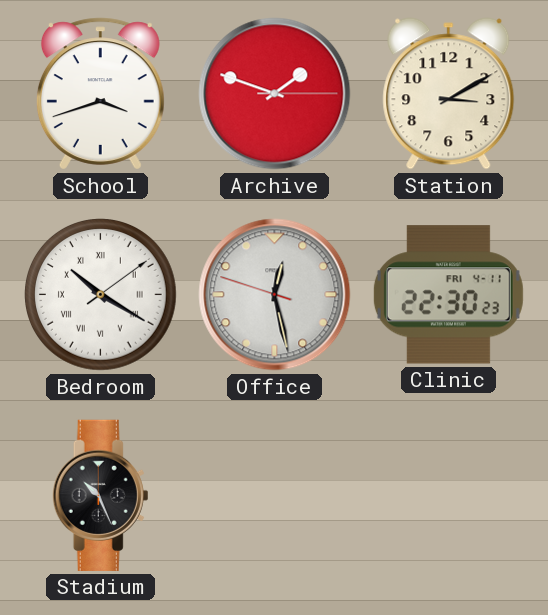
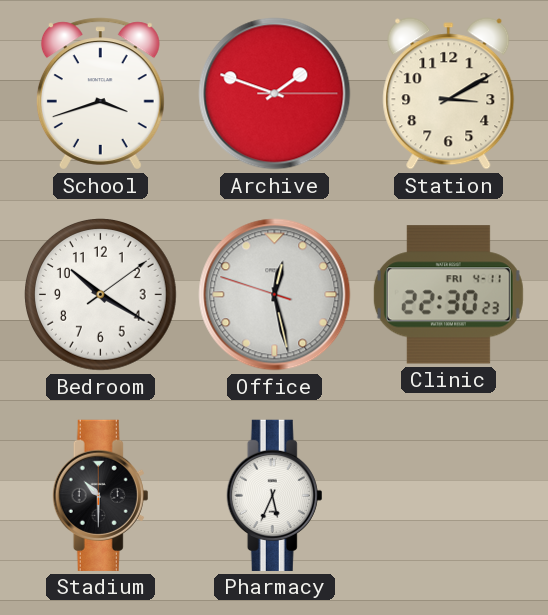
Bedroom numerals: Roman -> Arabic
Stadium: 10:26 -> 10:30
Pharmacy: none -> 5:34
